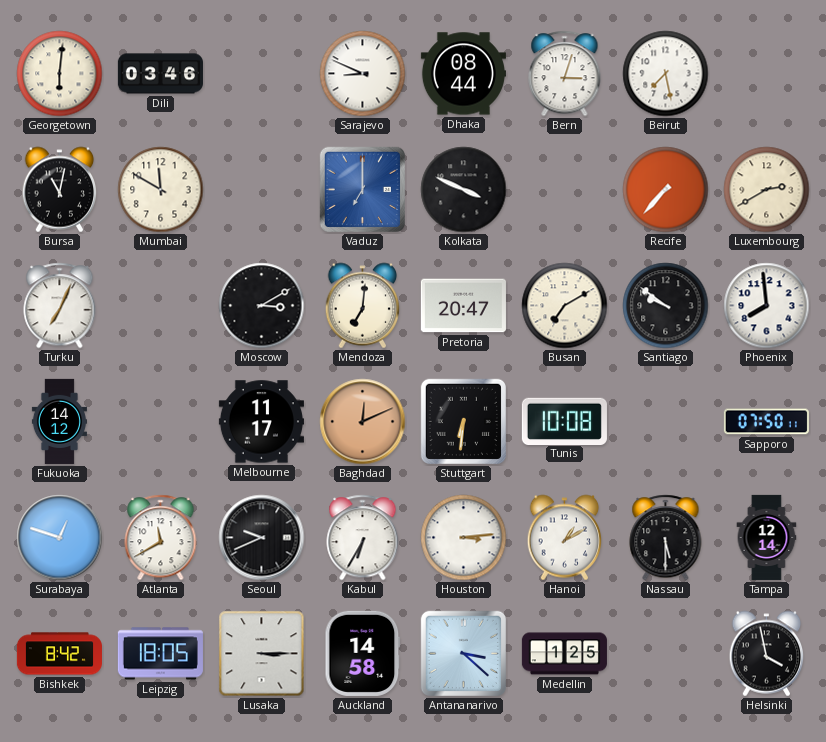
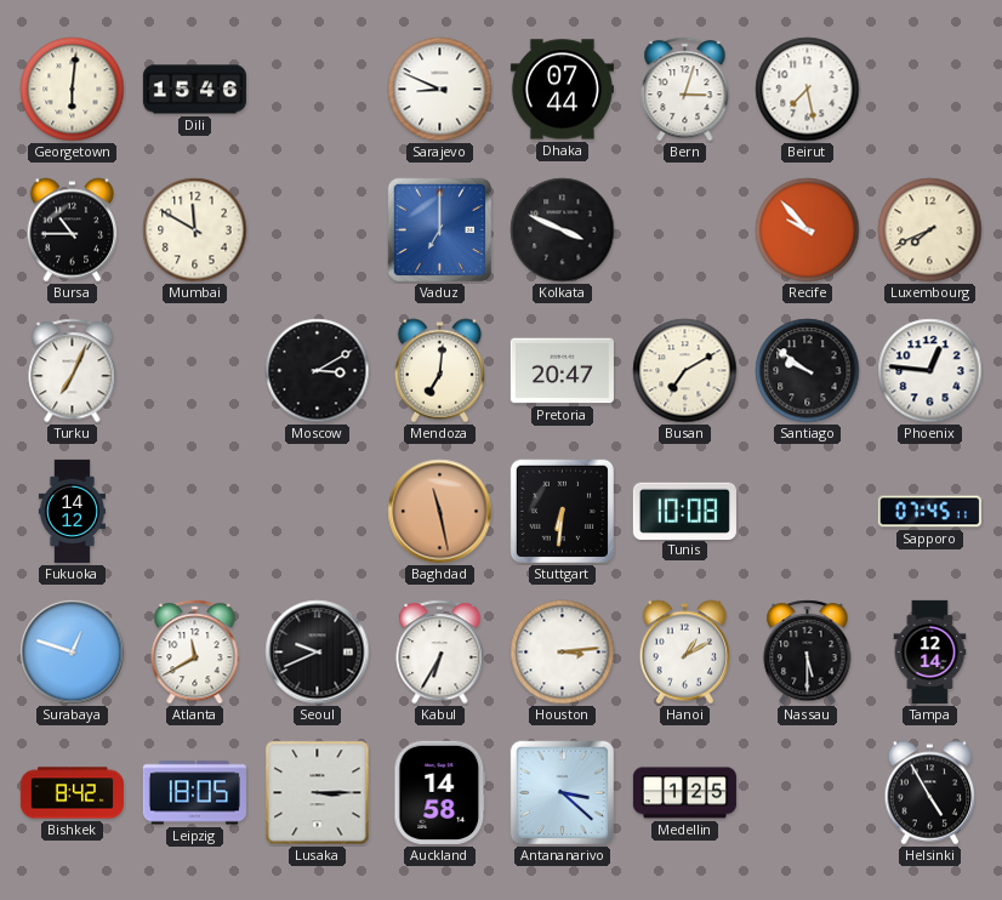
Dili: 03:46 -> 15:46
Dhaka: 08:44 -> 07:44
Bursa: 11:02 -> 10:45
Recife: 7:37 -> 9:53
Luxembourg: 2:40 -> 7:41
Phoenix: 7:59 -> 12:46
Melbourne: 11:17 -> none
Baghdad: 12:11 -> 11:28
Sapporo: 07:50 -> 07:45
Helsinki: 3:58 -> 4:55
